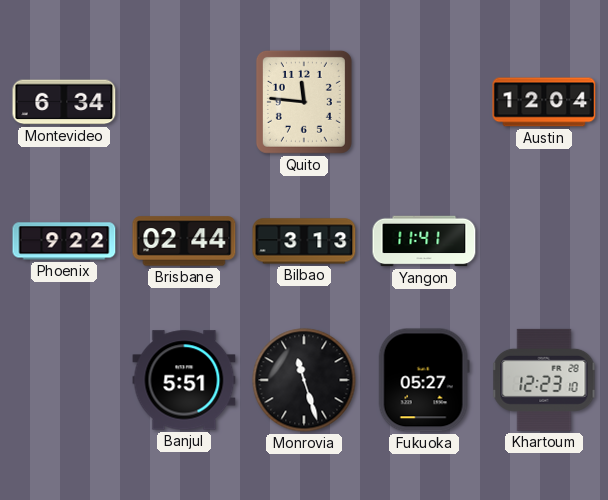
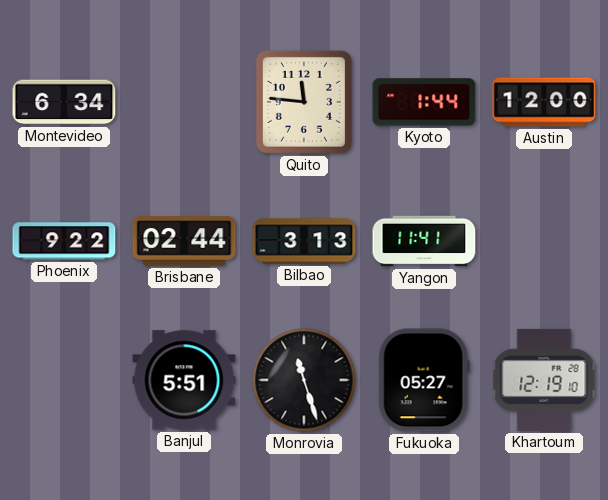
Kyoto: none -> 1:44
Austin: 12:04 -> 12:00
Khartoum: 12:23 -> 12:19
